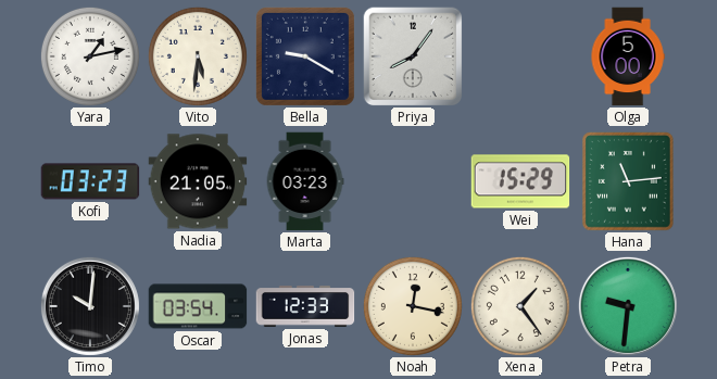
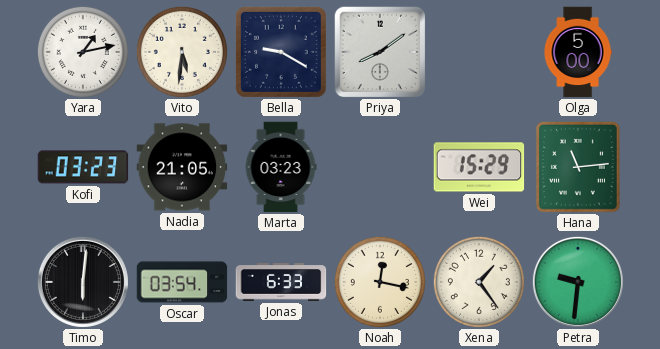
Priya: 8:06 -> 8:09
Timo: 10:01 -> 6:01
Jonas: 12:33 -> 6:33
